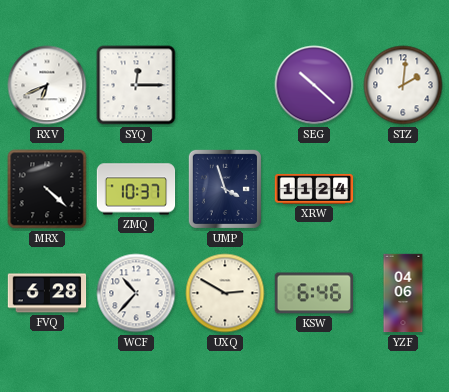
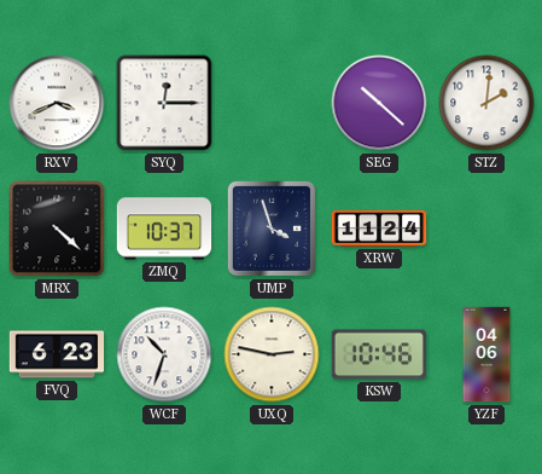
RXV: 6:41 -> 3:41
FVQ: 6:28 -> 6:23
WCF: 10:37 -> 10:33
UXQ: 2:50 -> 2:47
KSW: 6:46 -> 10:46
